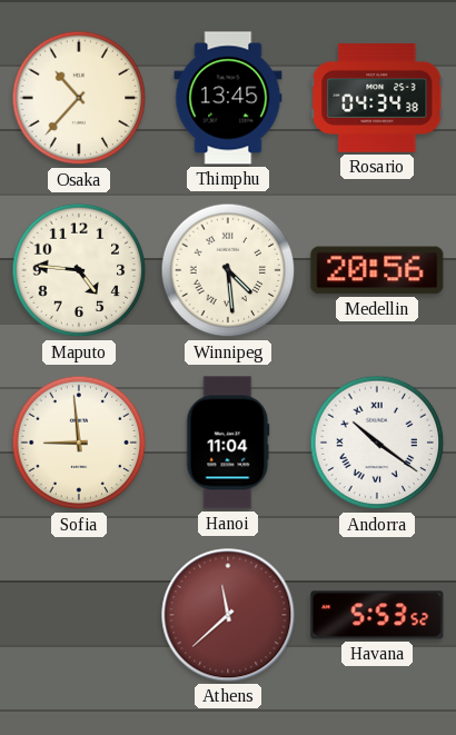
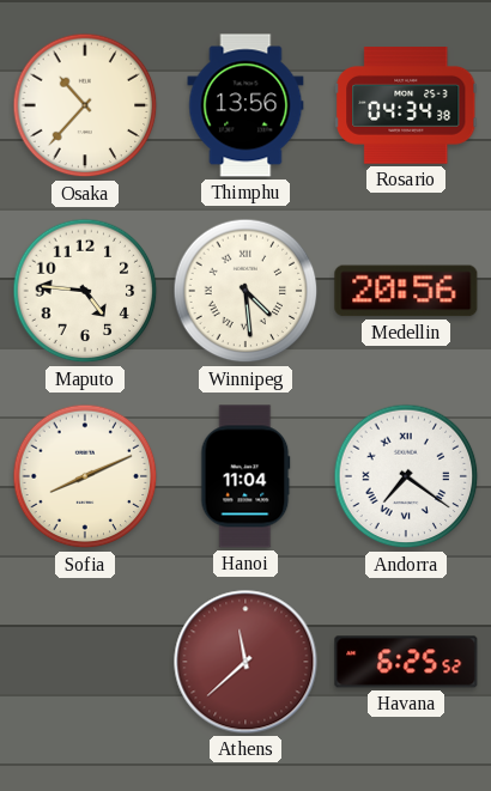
Thimphu: 13:45 -> 13:56
Sofia: 8:59 -> 8:11
Andorra: 10:21 -> 7:21
Havana: 5:53 -> 6:25
